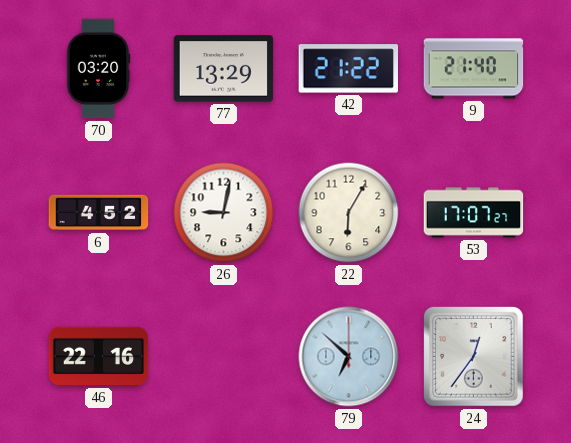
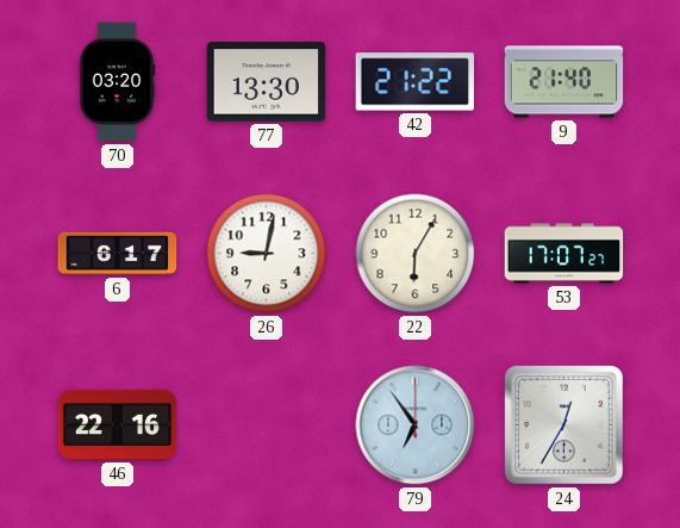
77: 13:29 -> 13:30
6: 4:52 -> 6:17
79: 6:52 -> 6:54
24: 12:36 -> 12:35
